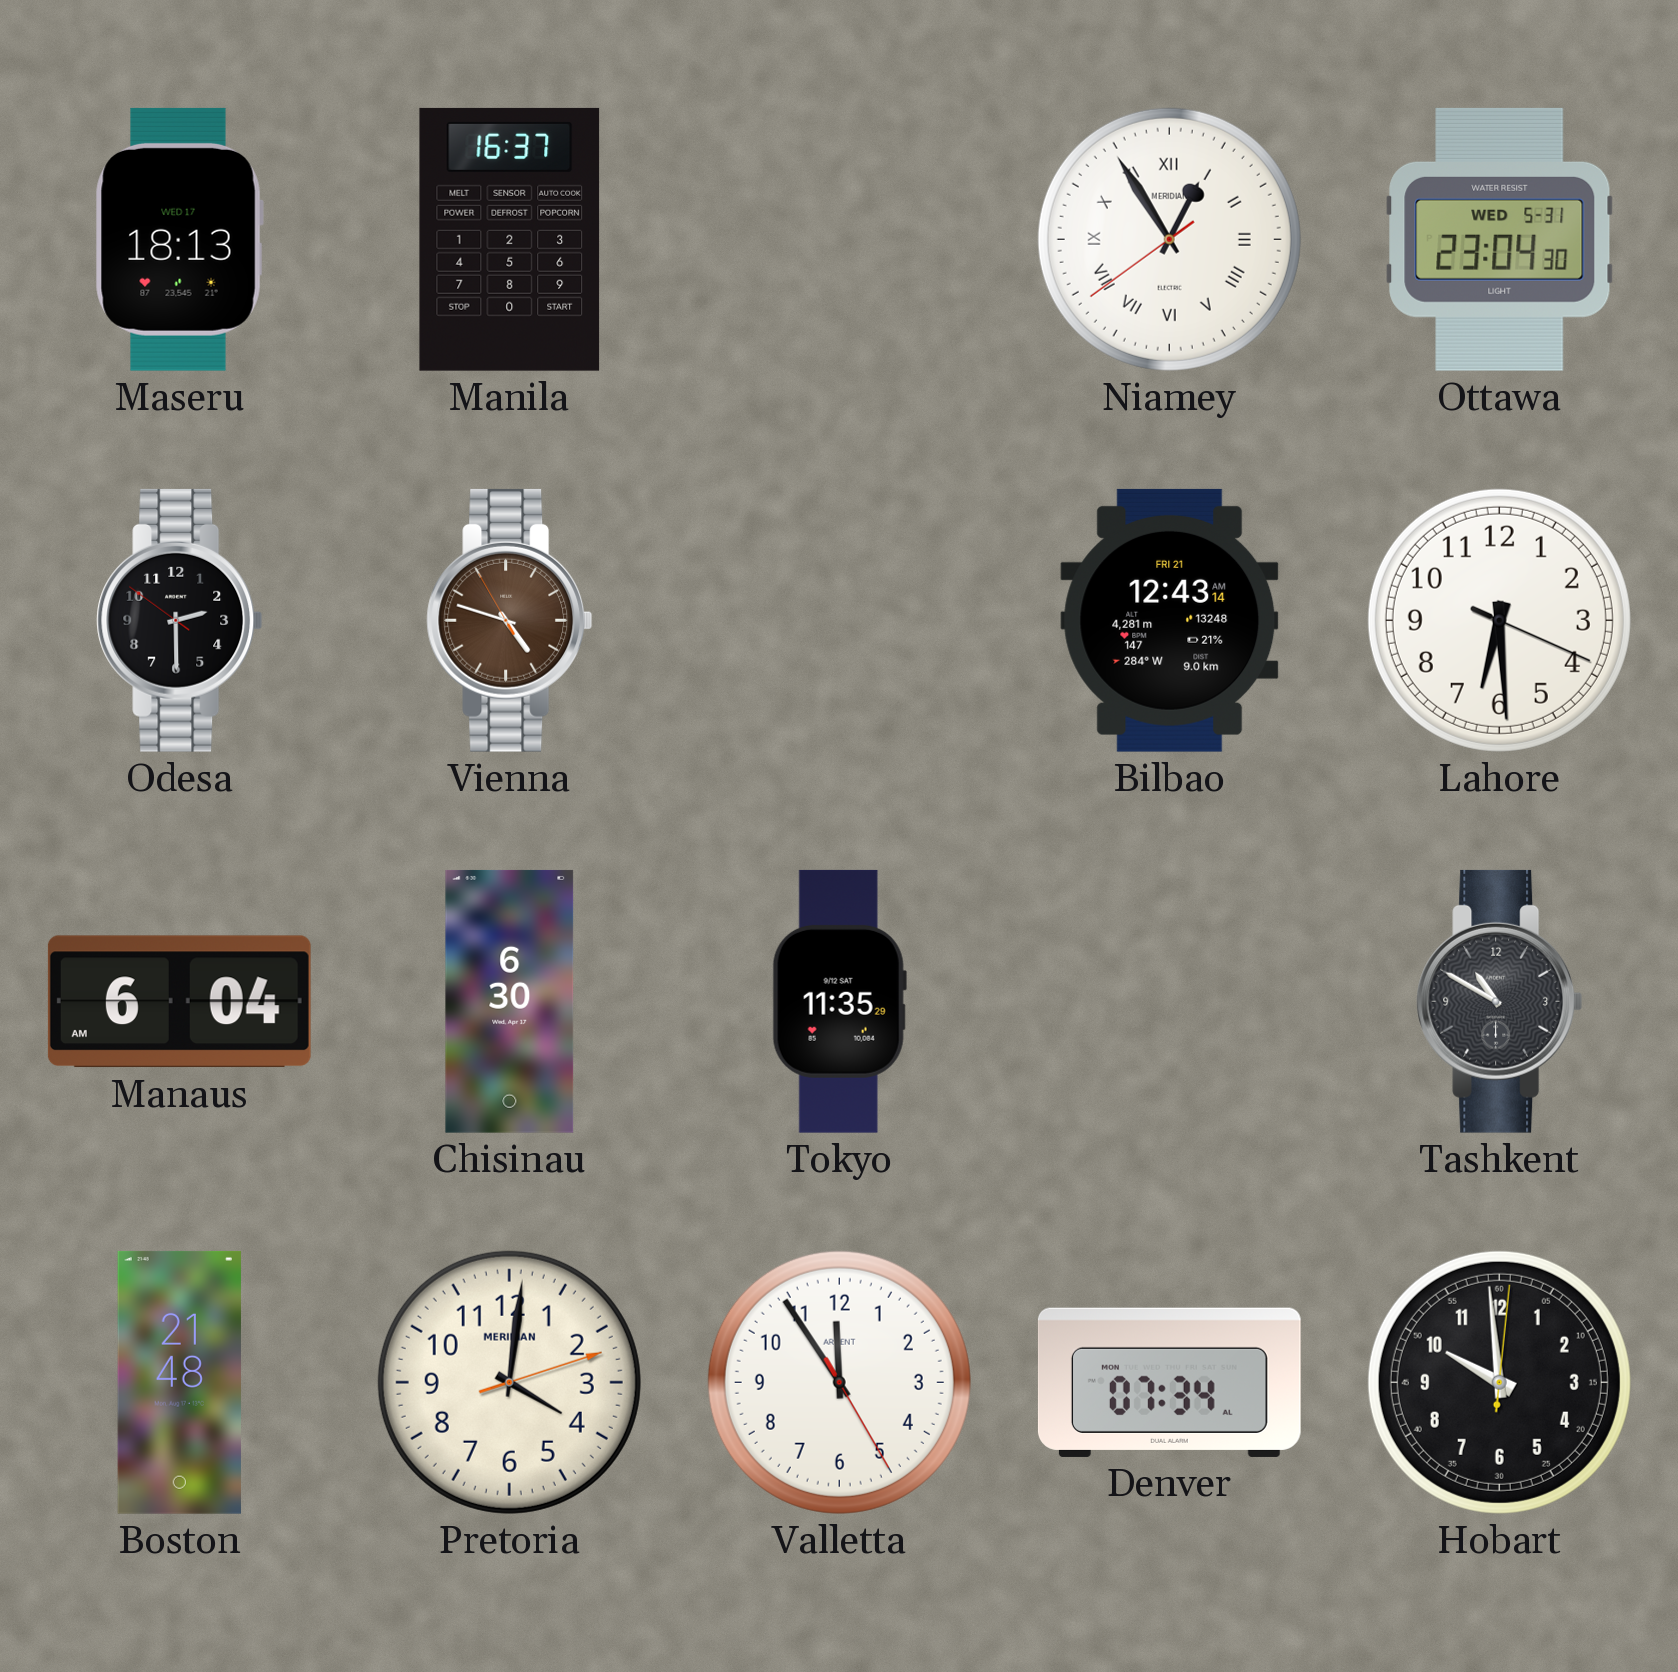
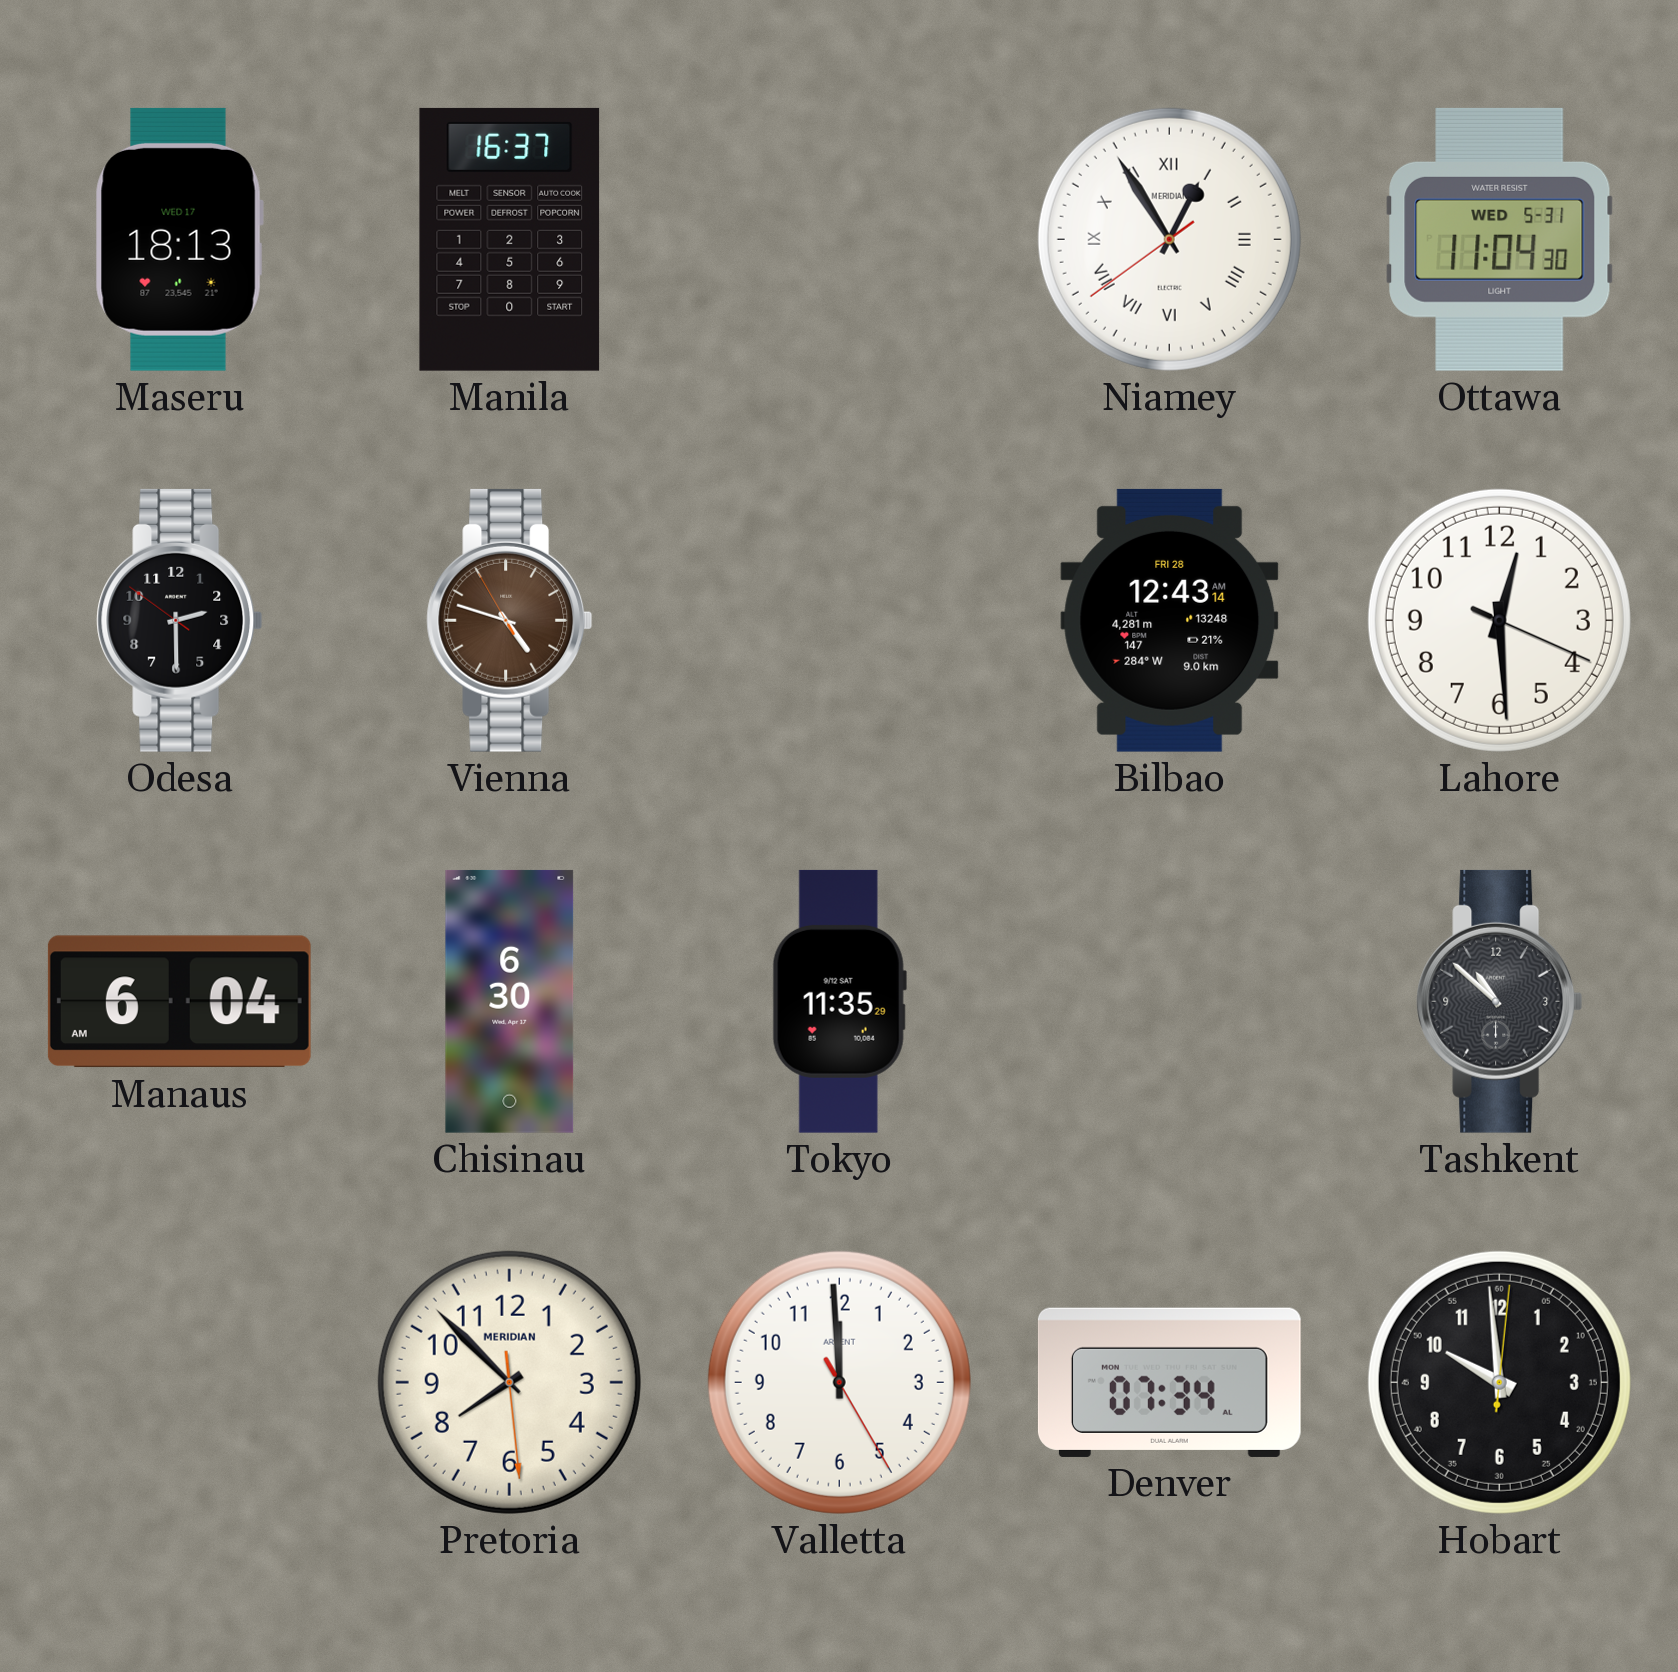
Ottawa: 23:04 -> 11:04
Bilbao date: FRI 21 -> FRI 28
Lahore: 6:29 -> 12:29
Tashkent: 10:50 -> 10:52
Boston: 21:48 -> none
Pretoria: 4:01 -> 7:52
Valletta: 11:54 -> 11:59
